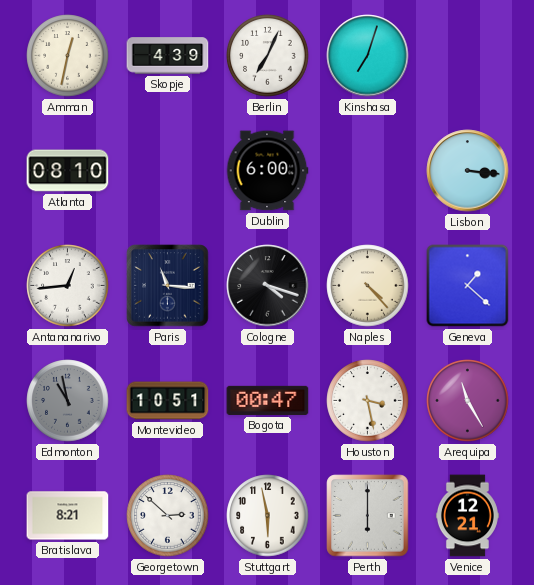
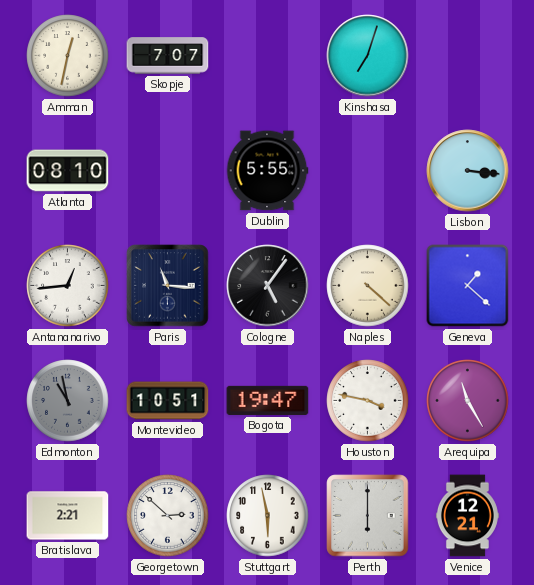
Skopje: 4:39 -> 7:07
Berlin: 7:04 -> none
Dublin: 6:00 -> 5:55
Cologne: 4:18 -> 5:06
Naples: 4:23 -> 4:22
Bogota: 00:47 -> 19:47
Houston: 3:28 -> 3:47
Bratislava: 8:21 -> 2:21
